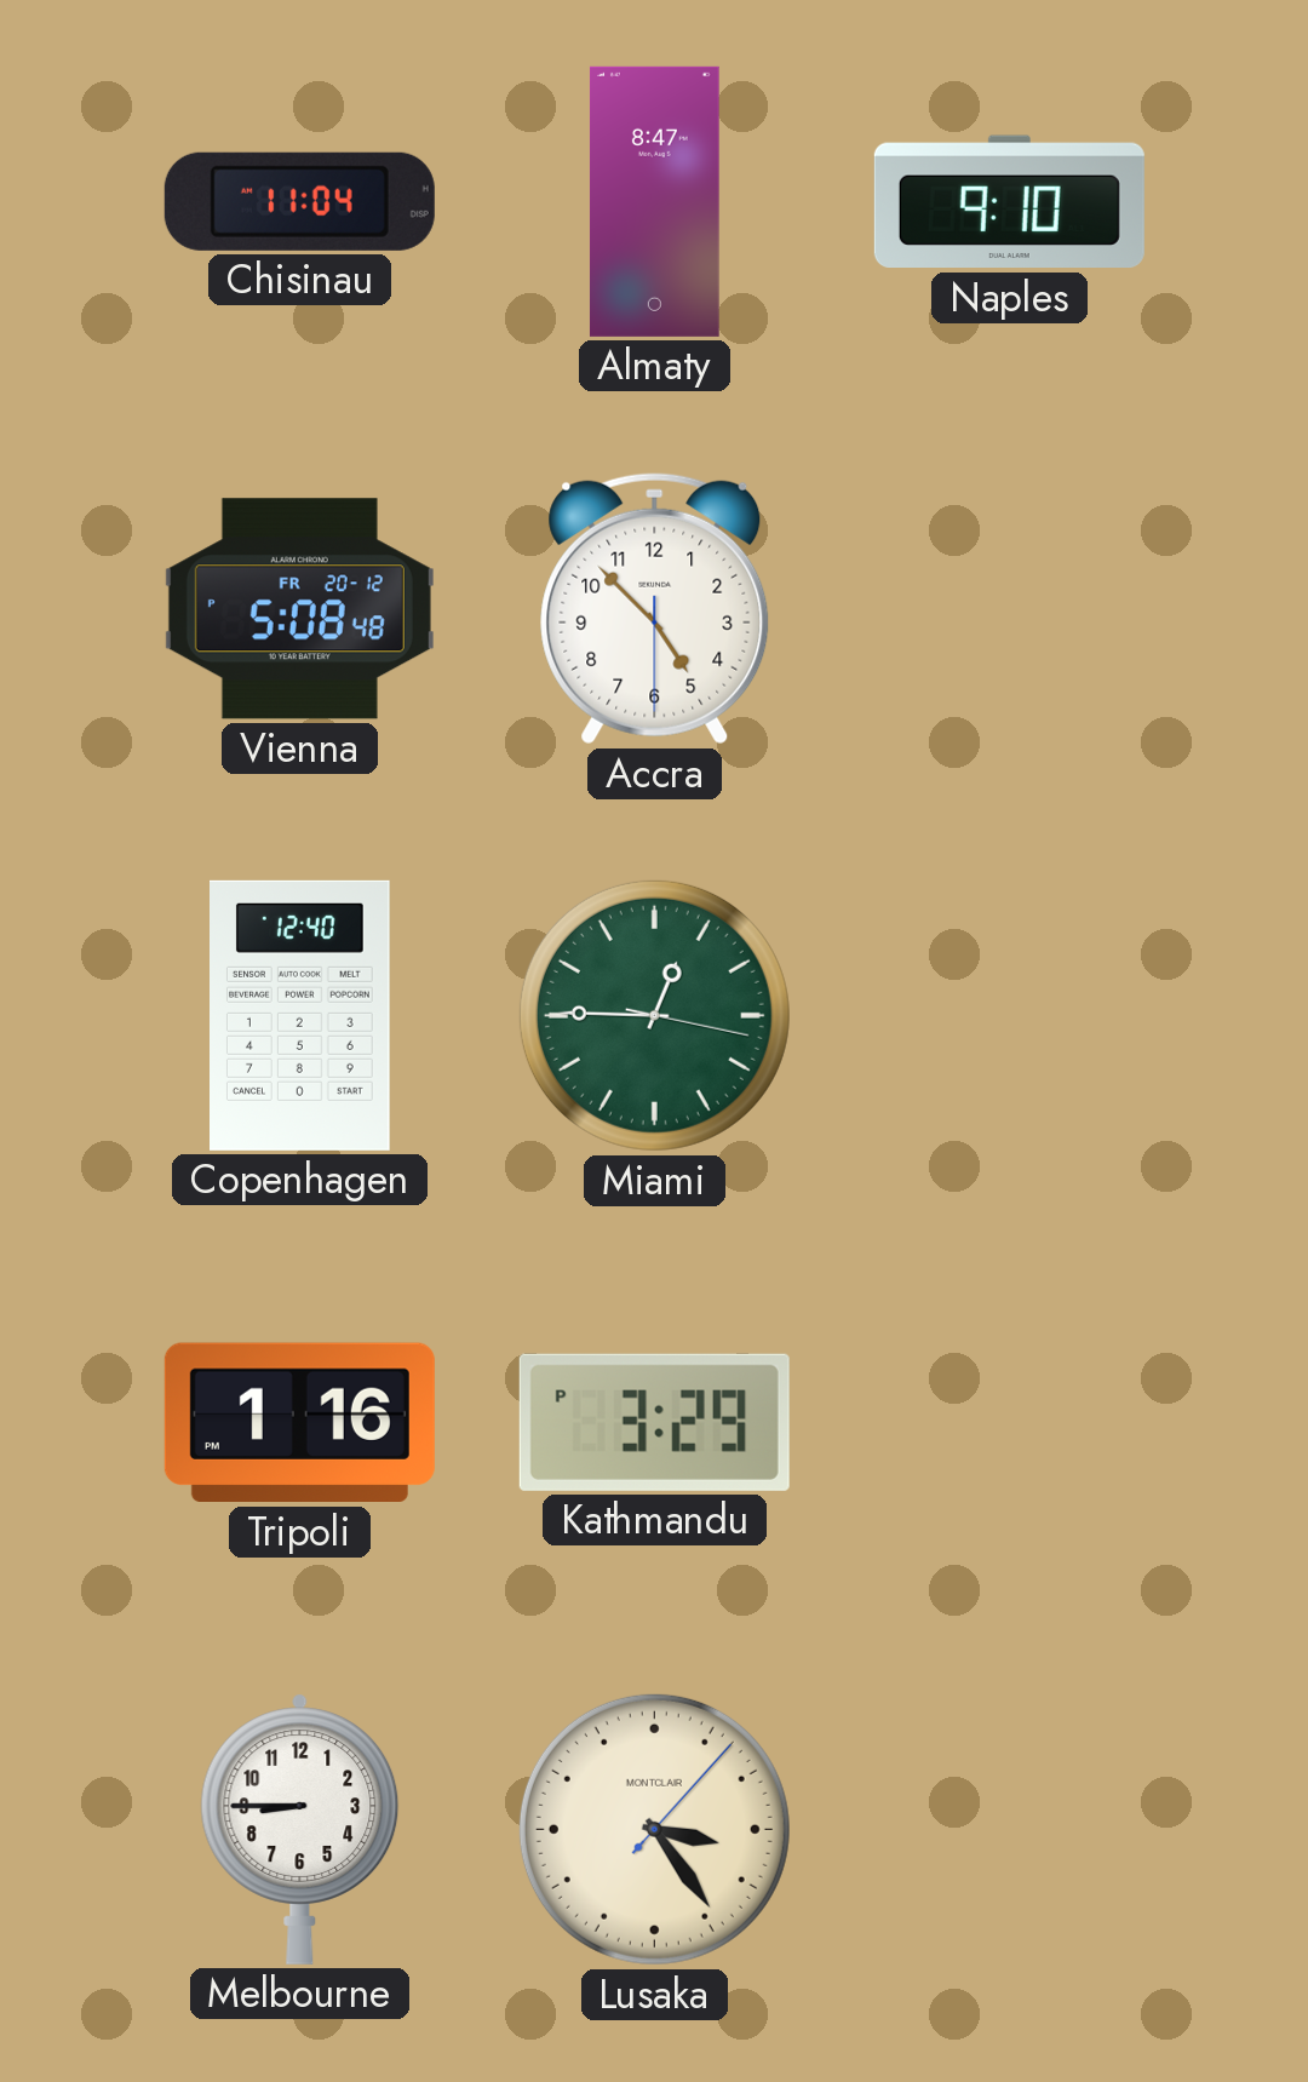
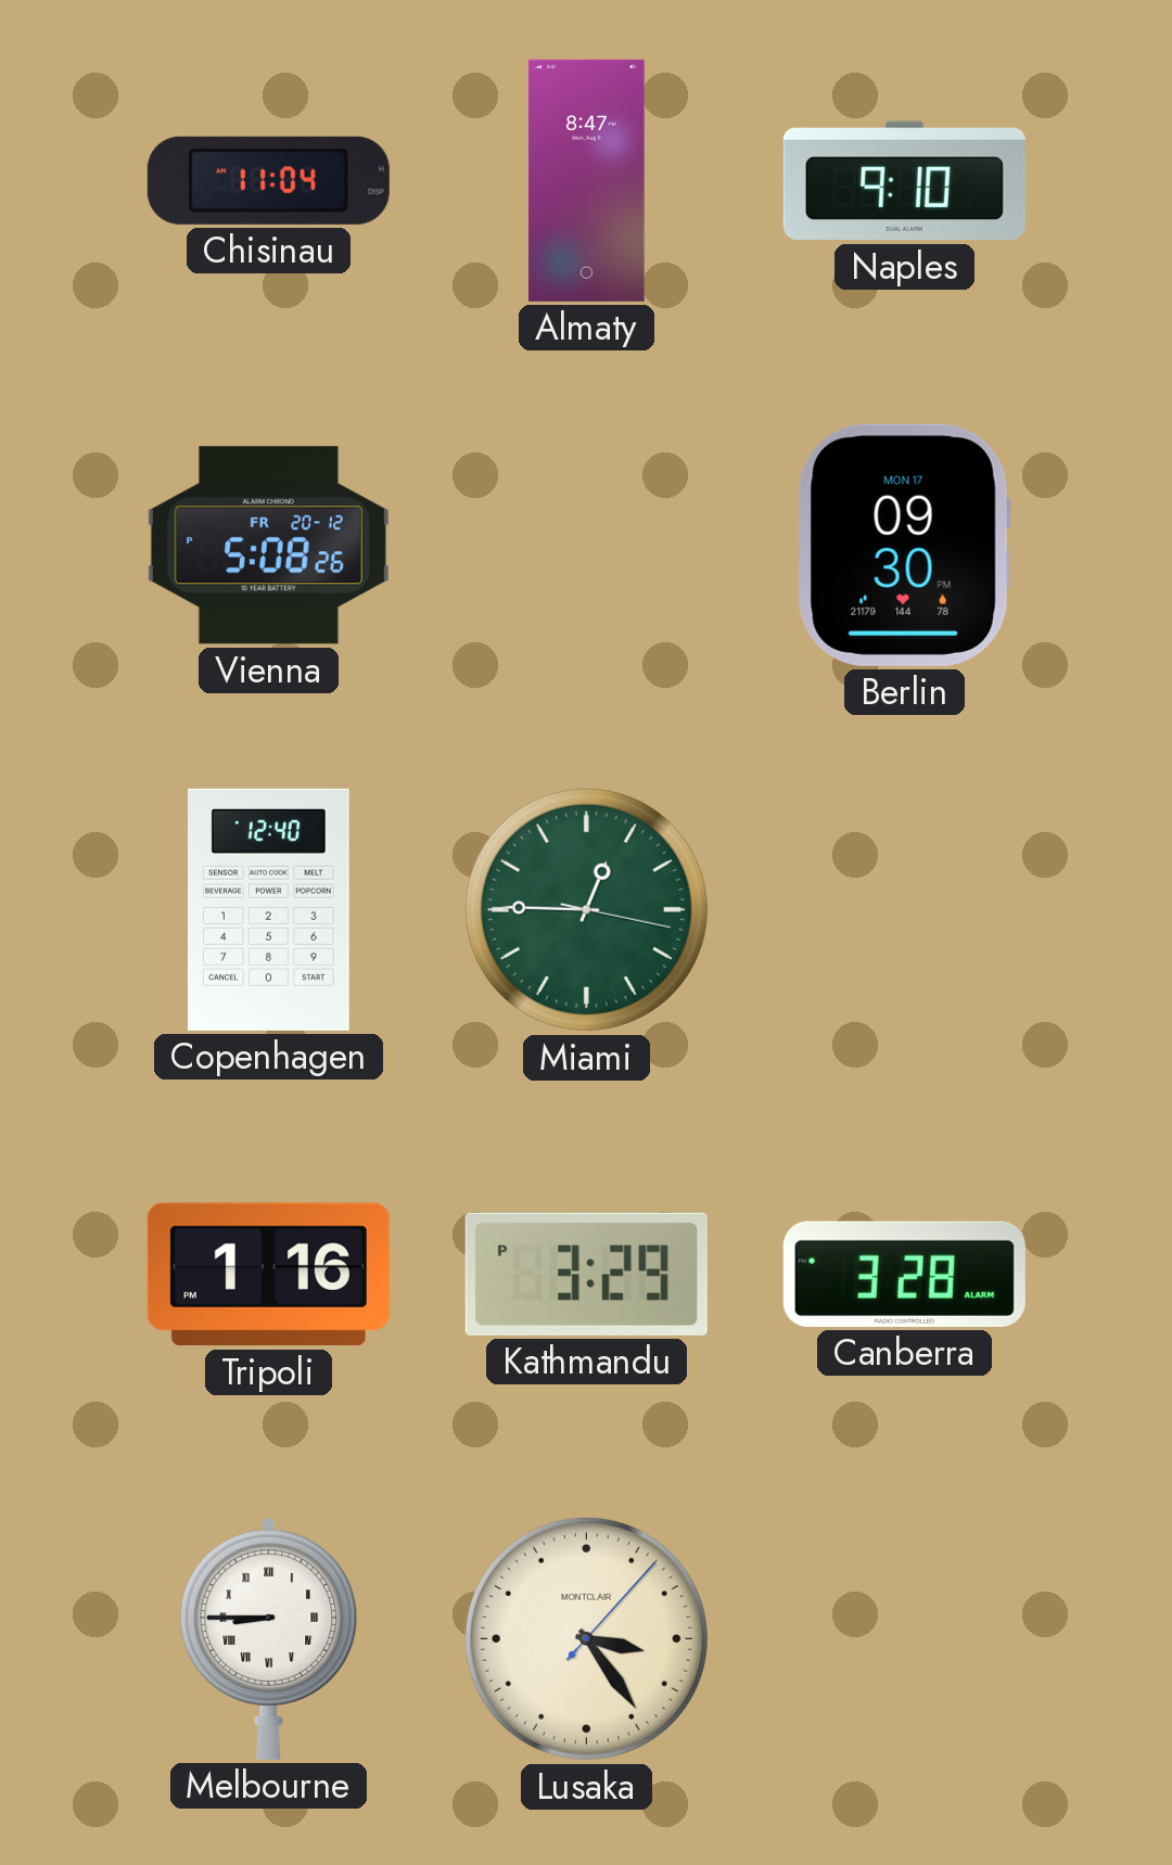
Vienna: 5:08:48 PM -> 5:08:26 PM
Accra: 4:52 -> none
Berlin: none -> 09:30
Canberra: none -> 3:28
Melbourne numerals: Arabic -> Roman
